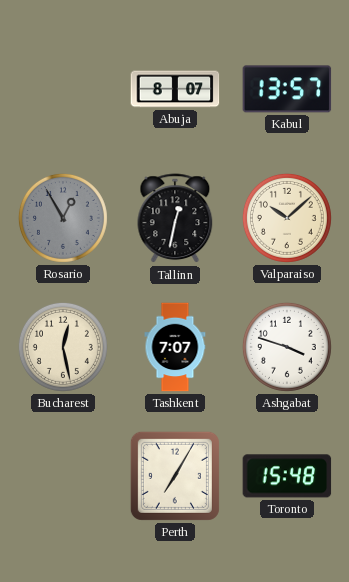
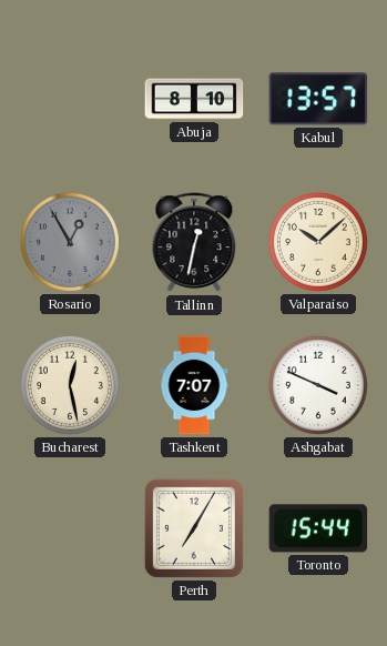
Abuja: 8:07 -> 8:10
Ashgabat: 3:48 -> 3:49
Toronto: 15:48 -> 15:44
